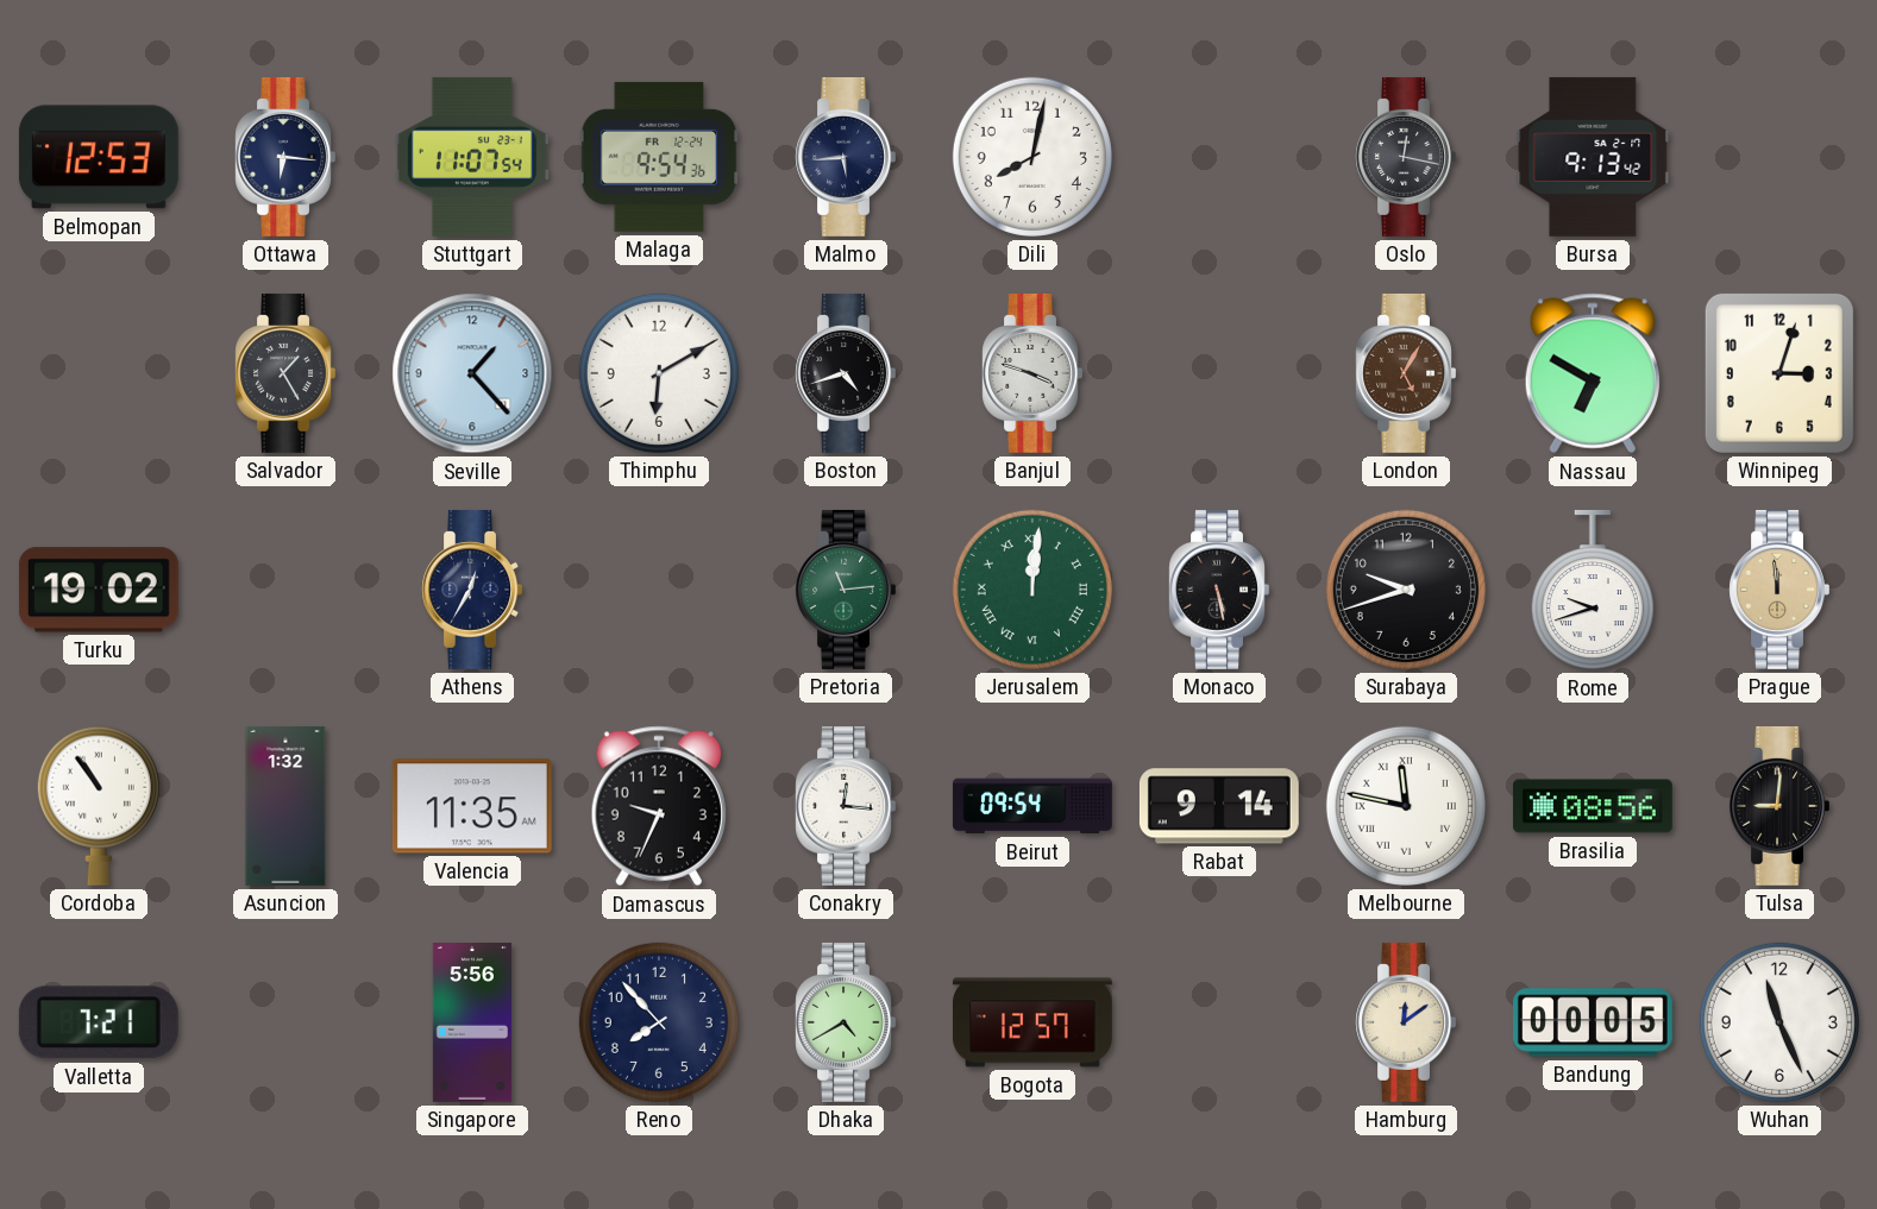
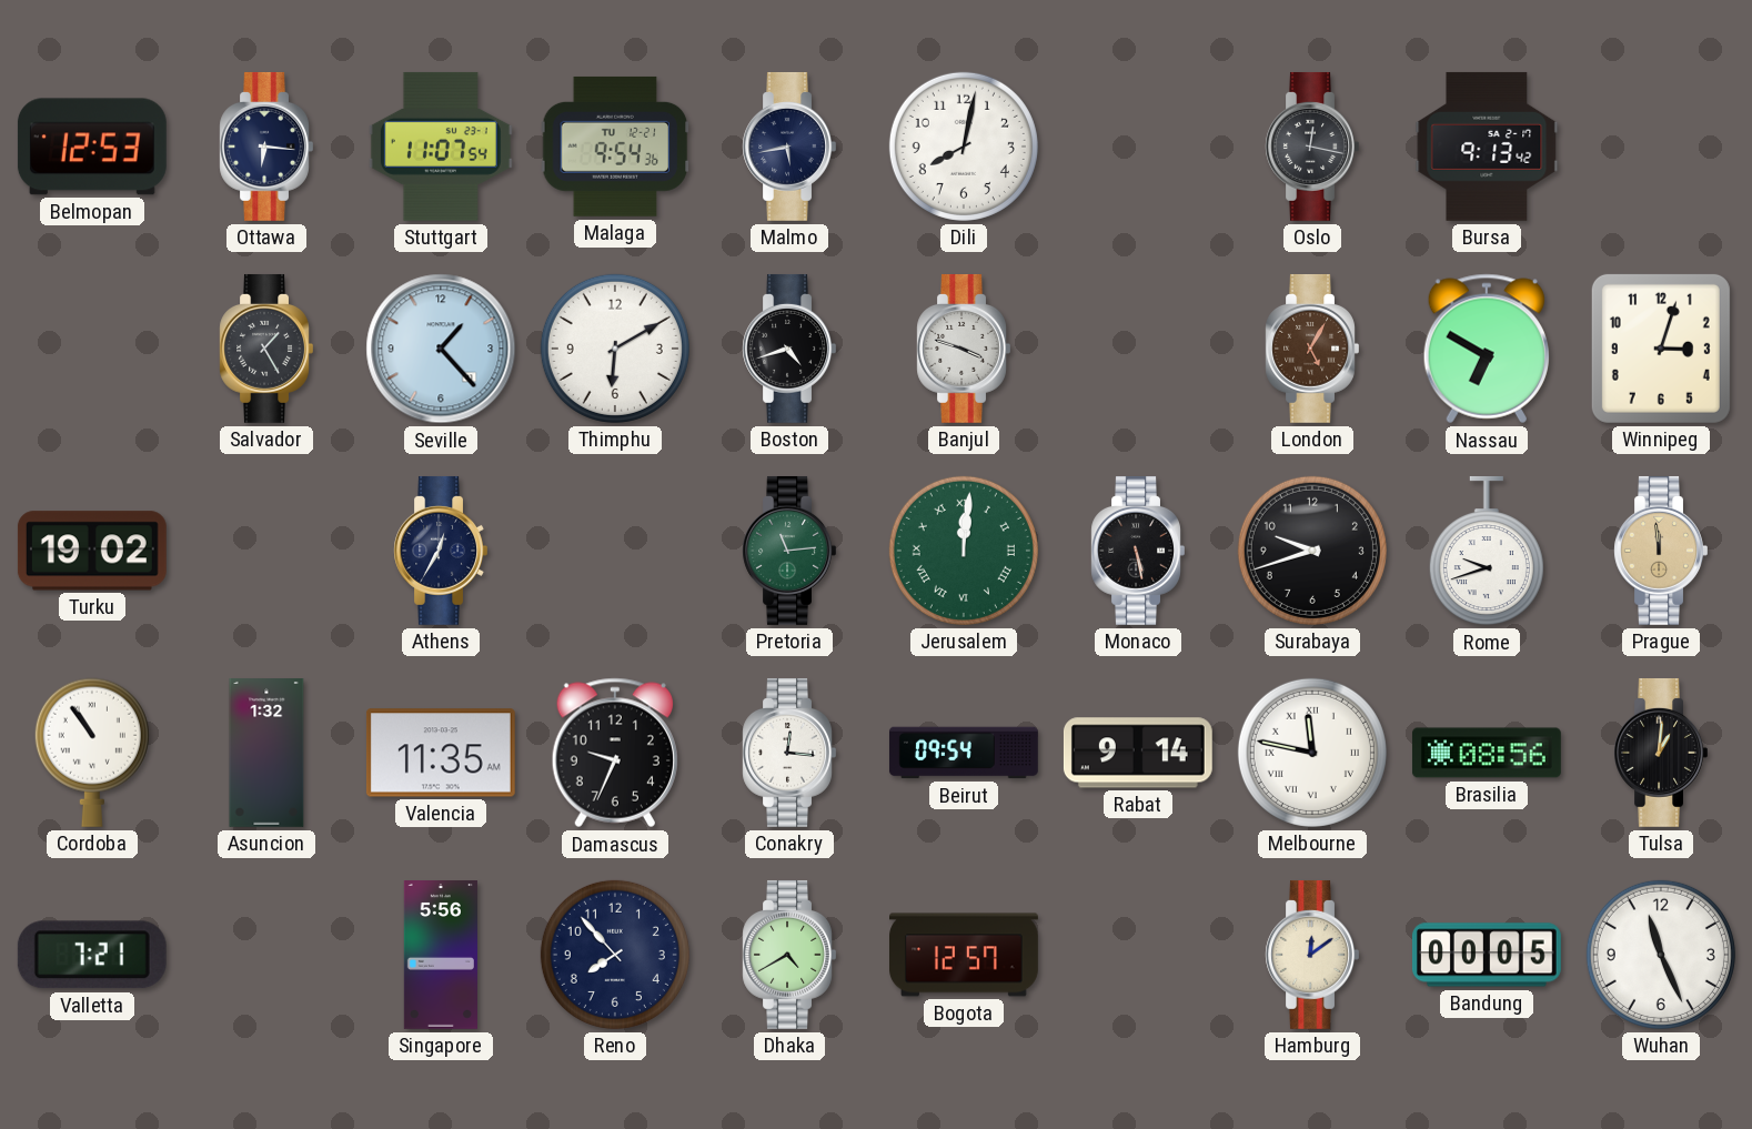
Malaga date: FR 12-24 -> TU 12-21
Malmo: 5:44 -> 5:43
Tulsa: 9:01 -> 1:01
